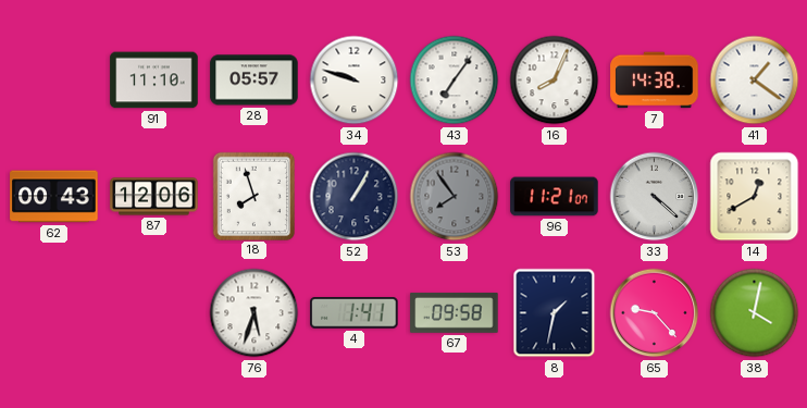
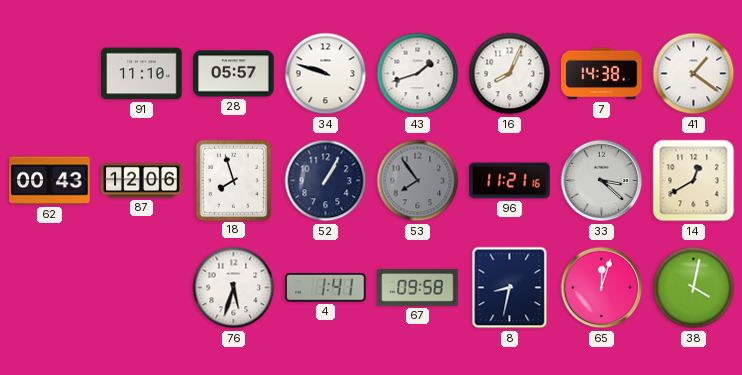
43: 7:06 -> 1:42
96: 11:21:07 -> 11:21:16
33: 4:22 -> 3:22
8: 1:32 -> 8:32
65: 9:23 -> 12:03
